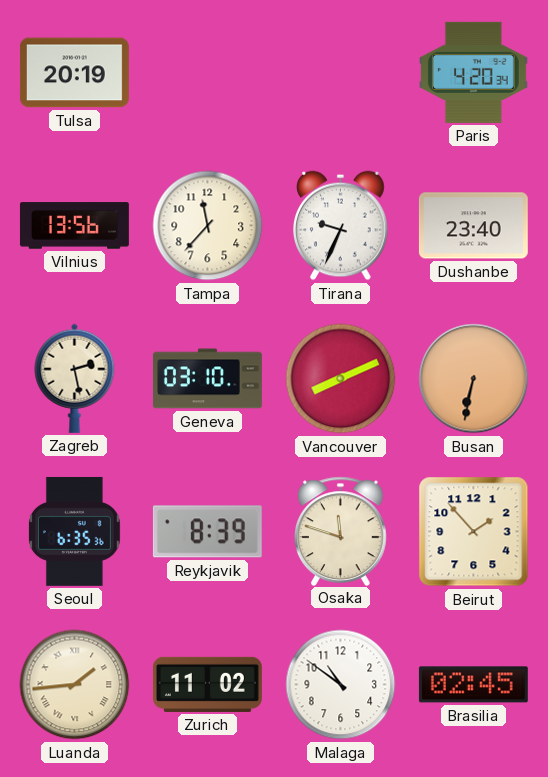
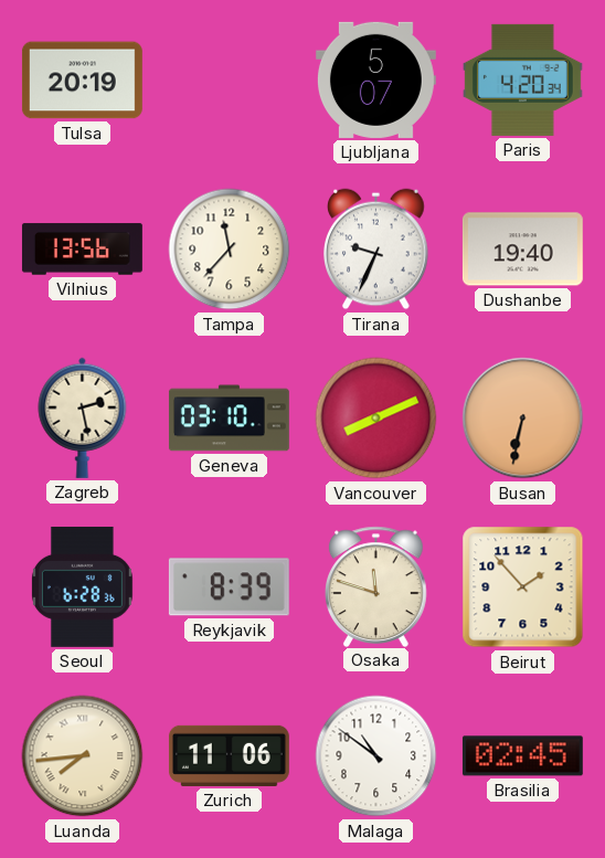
Ljubljana: none -> 5:07
Dushanbe: 23:40 -> 19:40
Seoul: 6:35 -> 6:28
Luanda: 1:44 -> 7:44
Zurich: 11:02 -> 11:06
